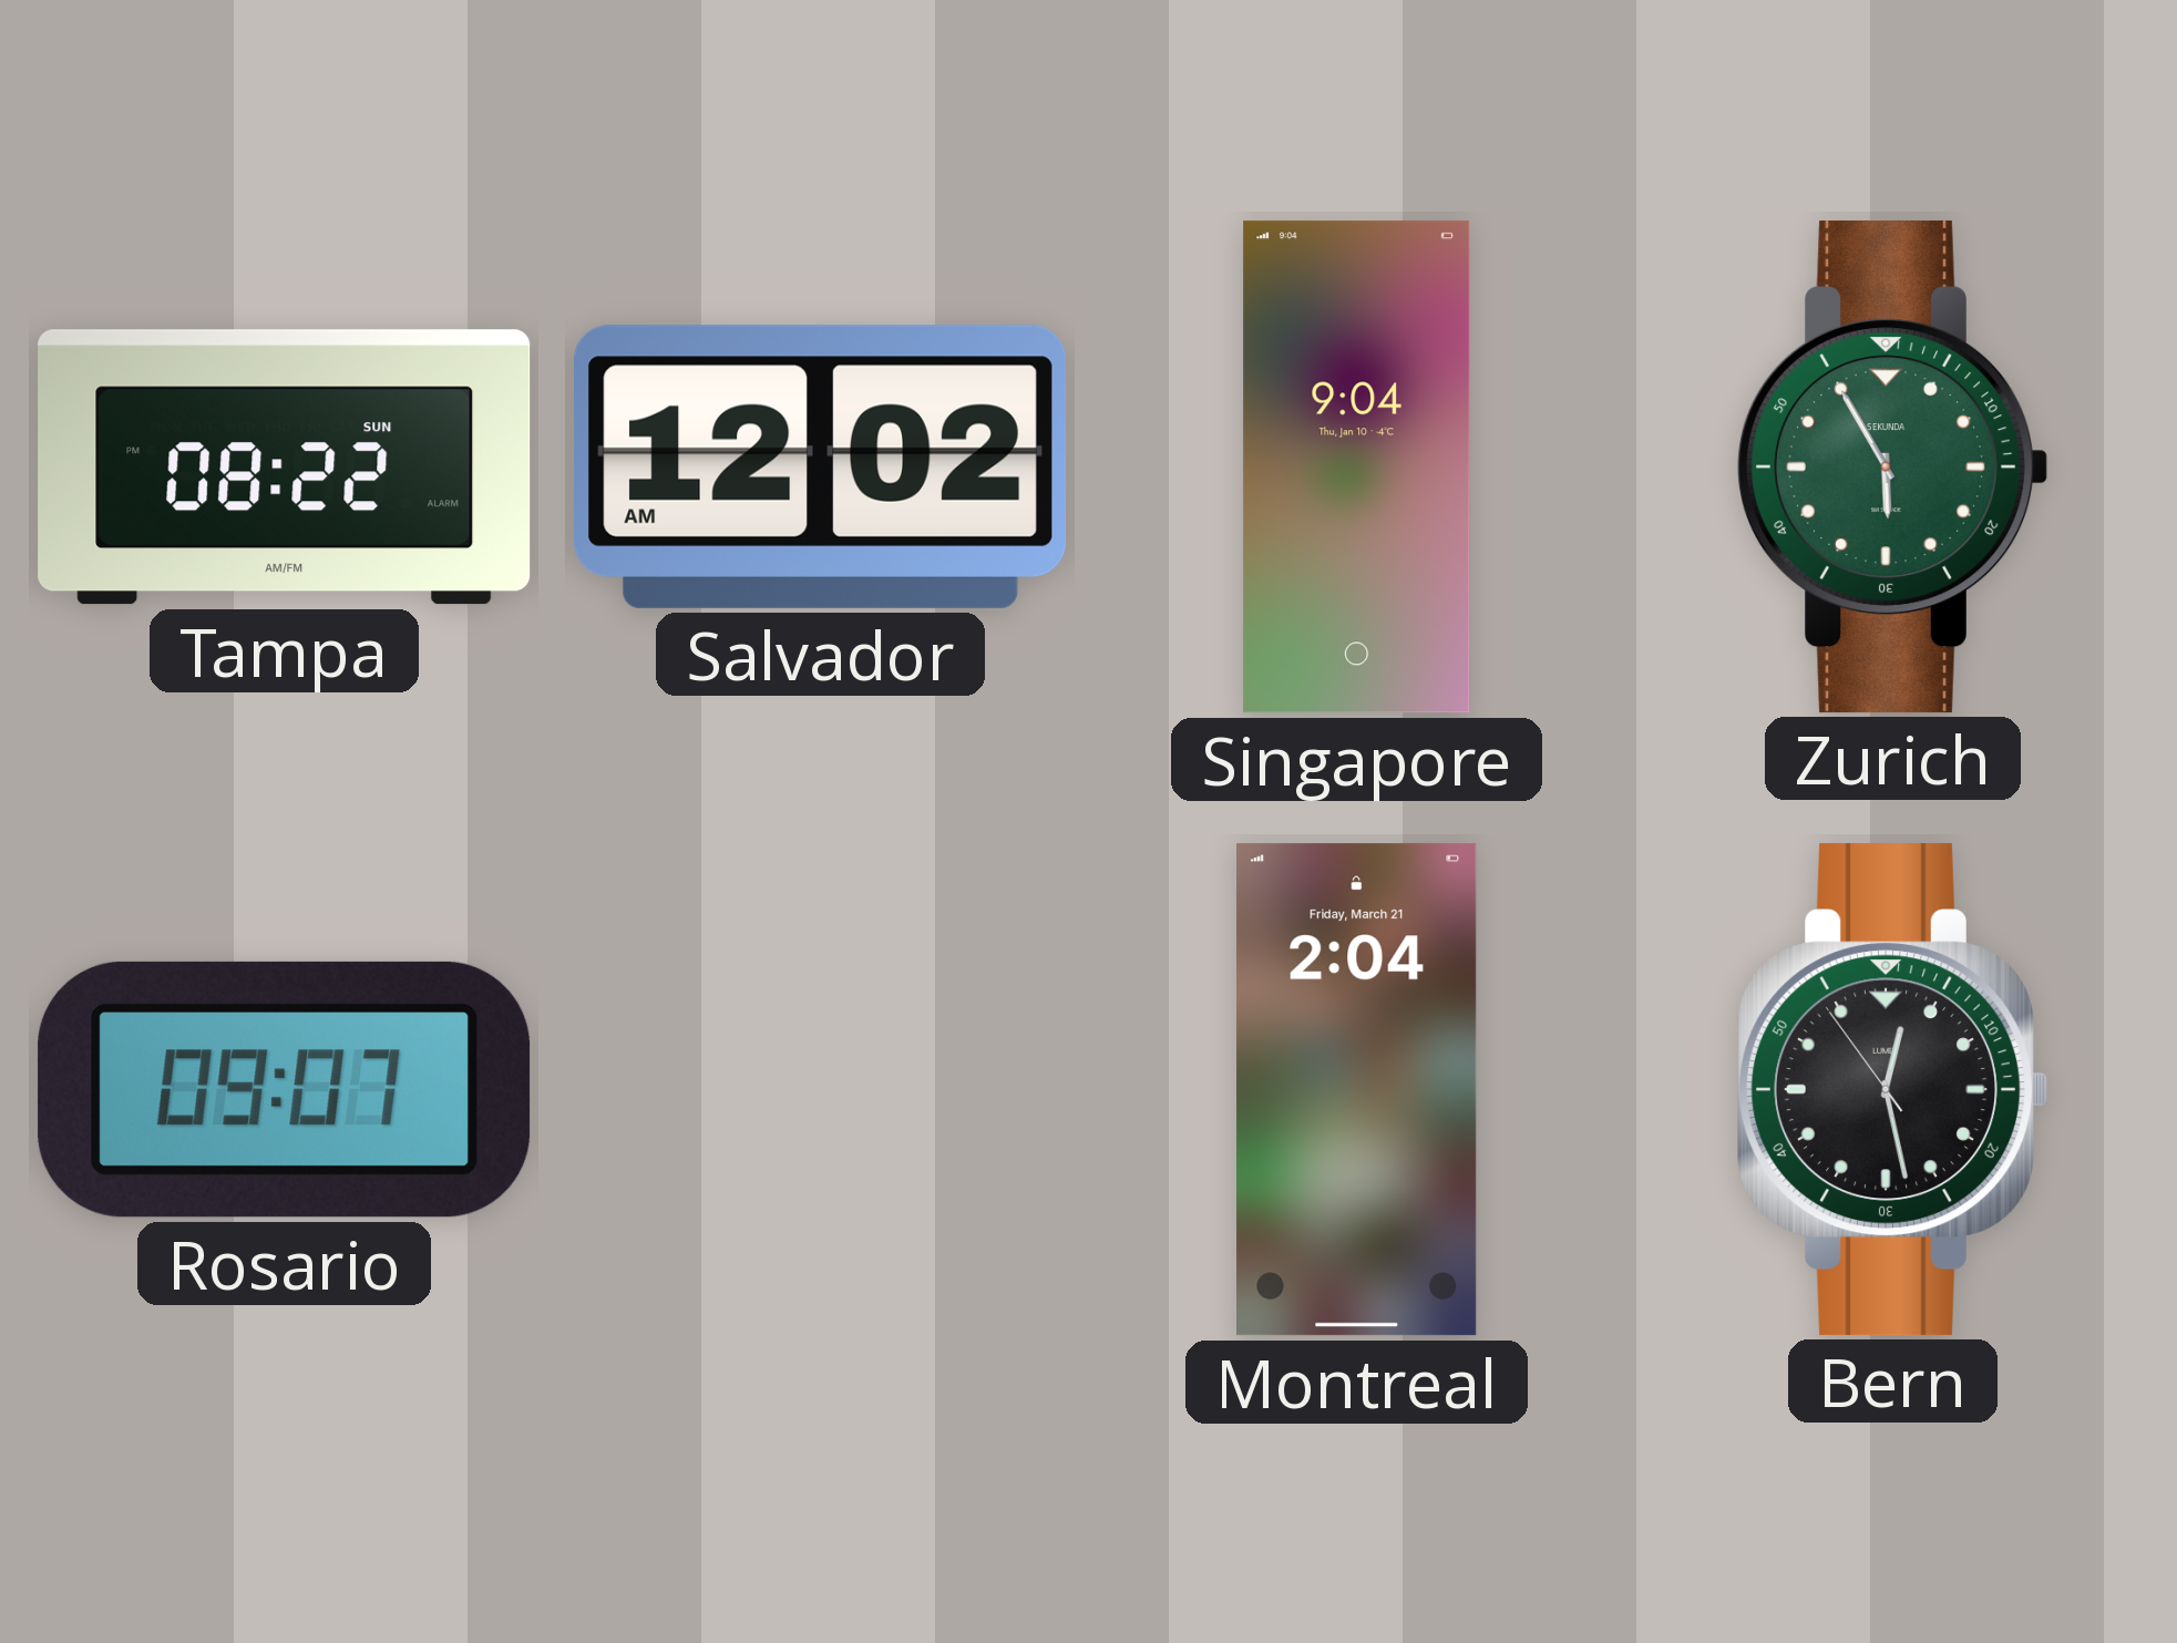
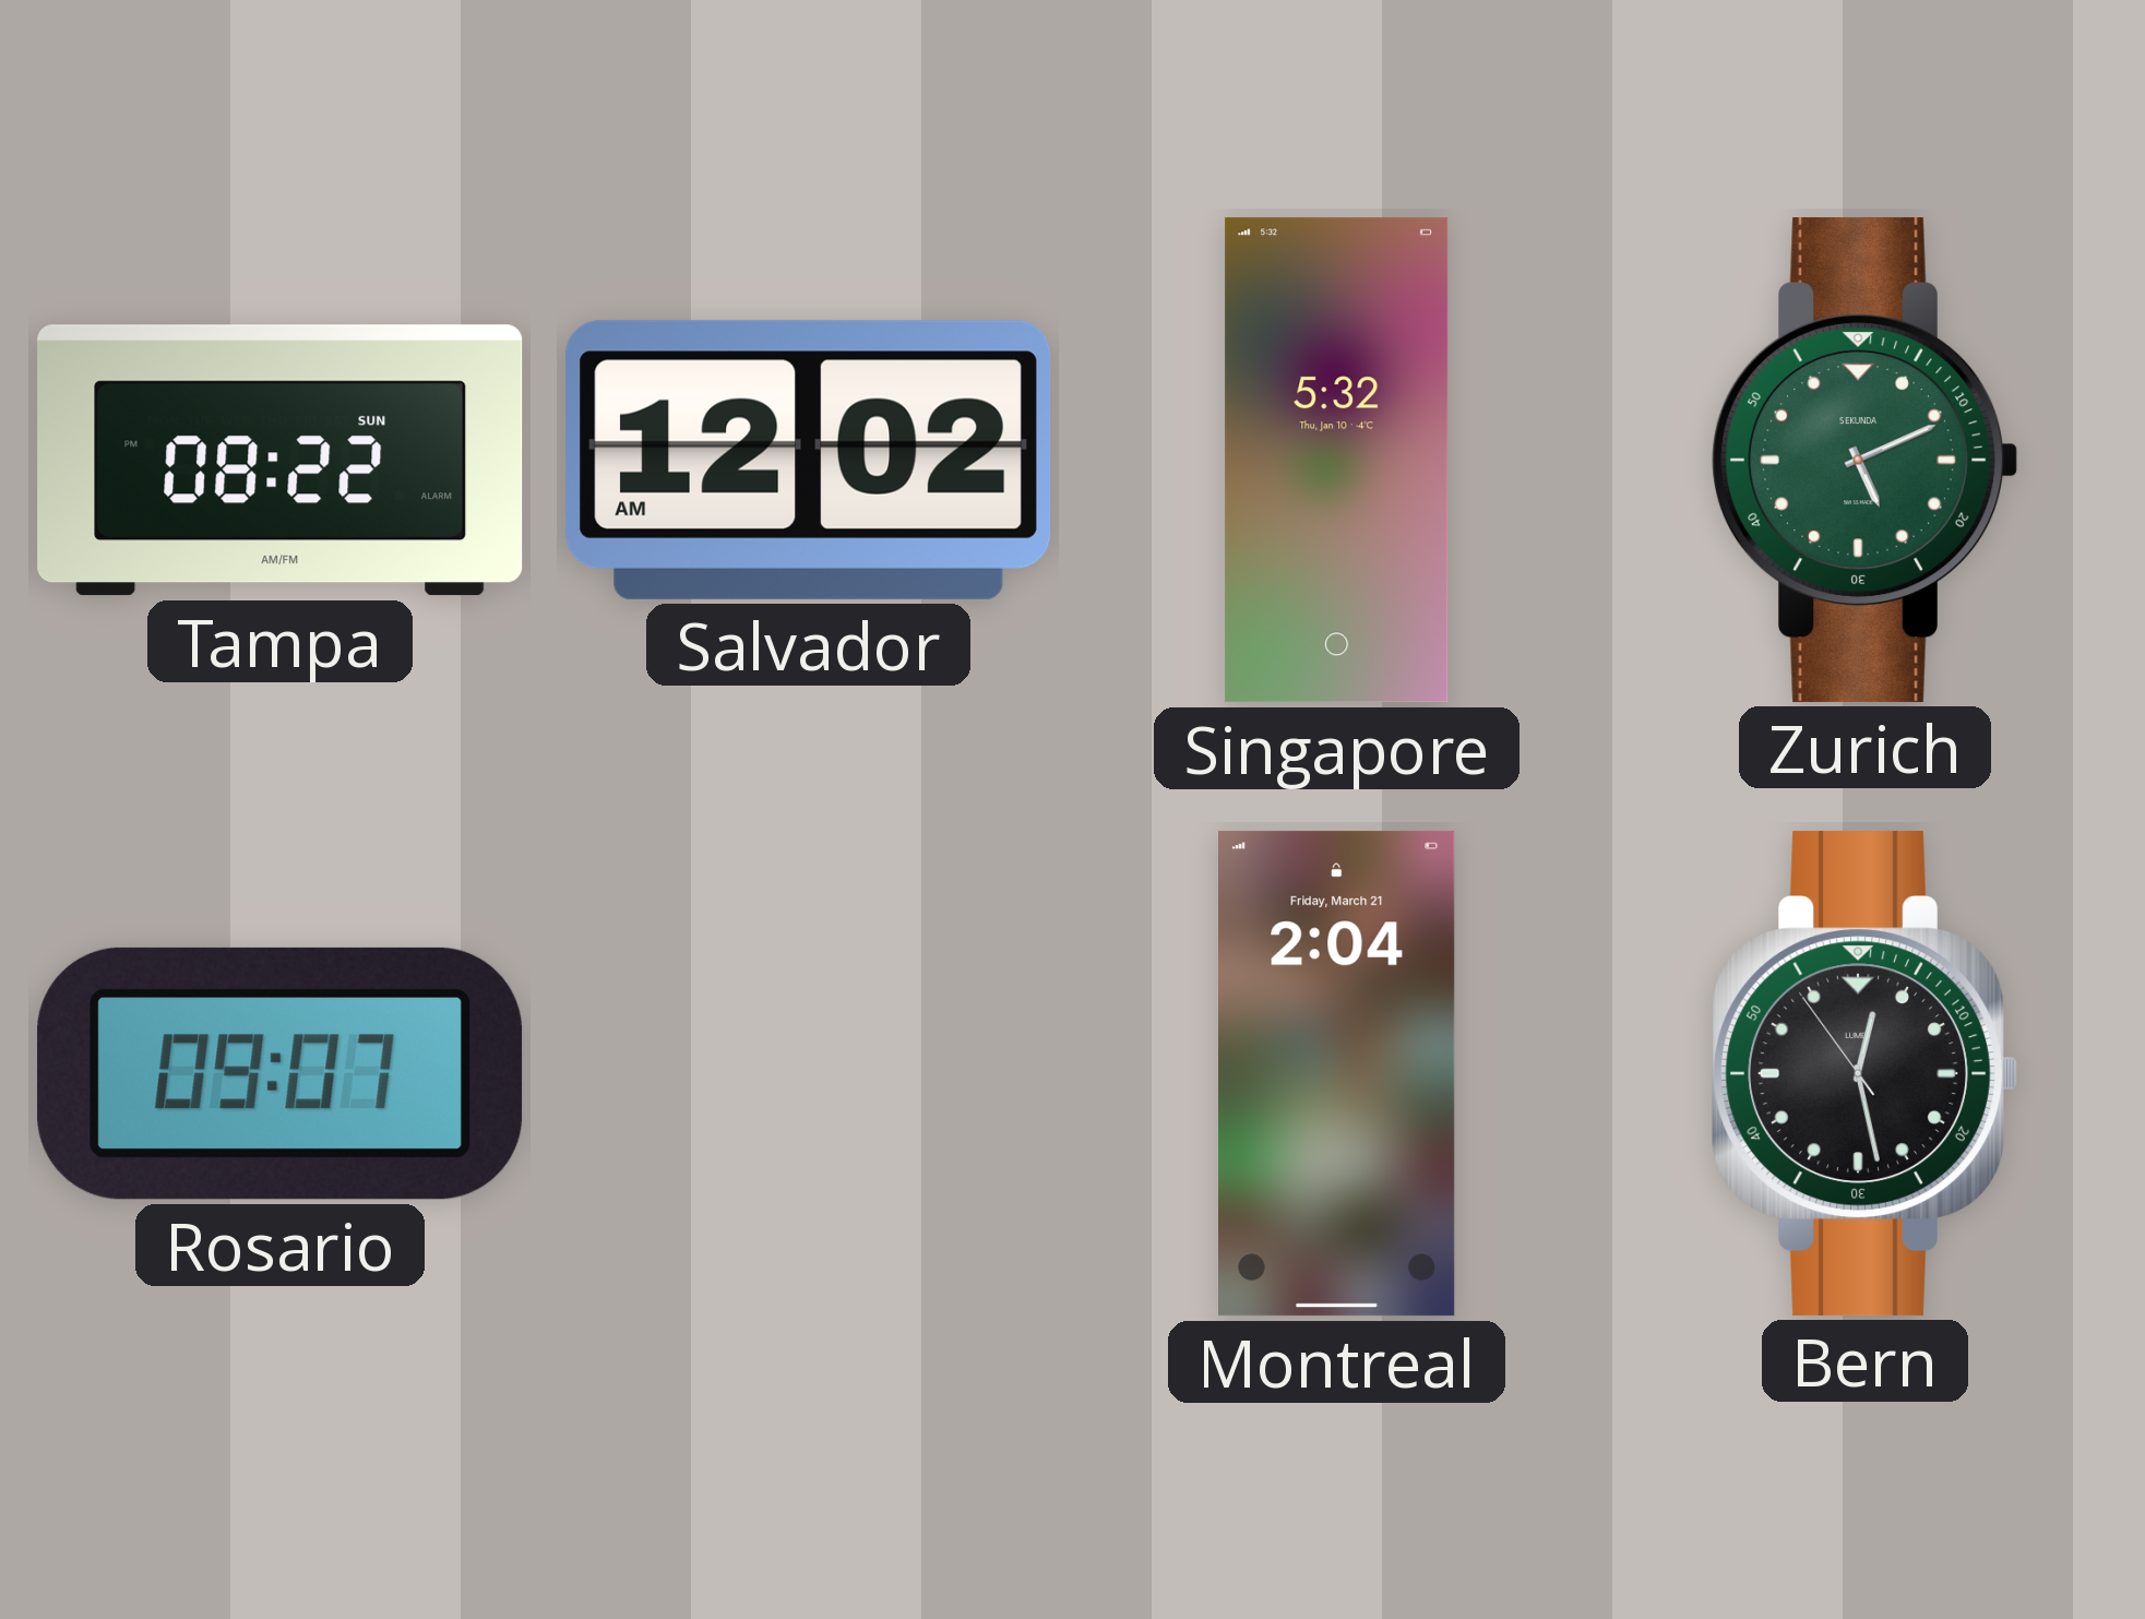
Singapore: 9:04 -> 5:32
Zurich: 5:55 -> 5:11
